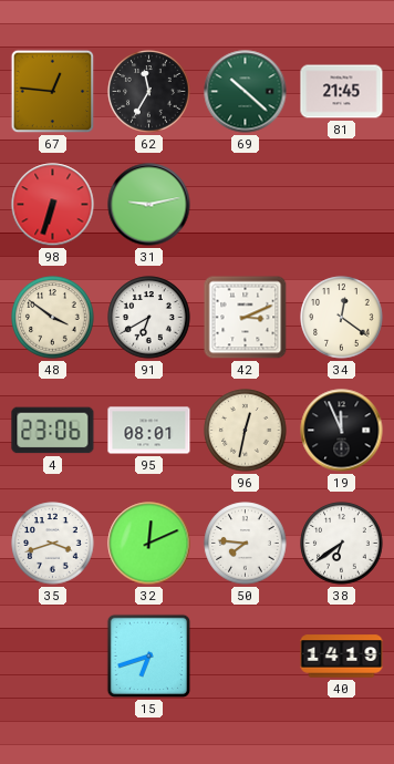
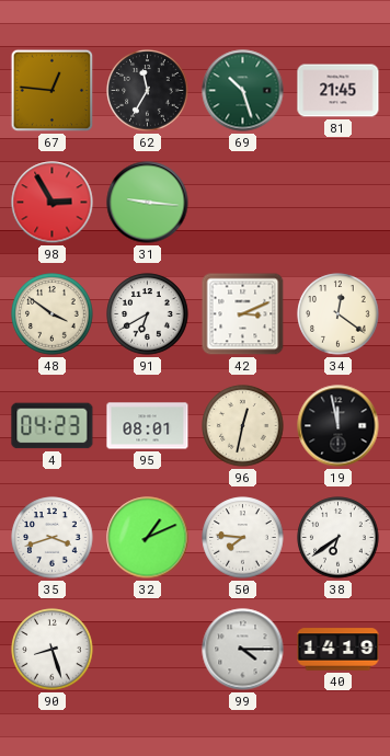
69: 10:22 -> 10:27
98: 6:33 -> 2:55
31: 9:13 -> 9:16
4: 23:06 -> 04:23
19: 11:56 -> 11:58
32: 12:11 -> 1:11
90: none -> 8:27
15: 6:42 -> none
99: none -> 4:15
